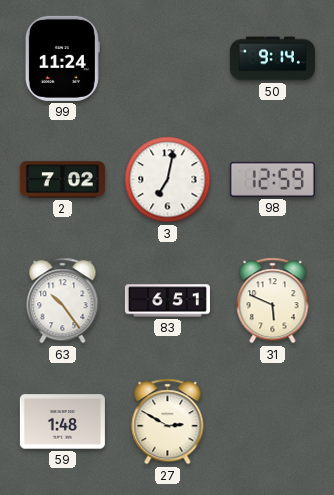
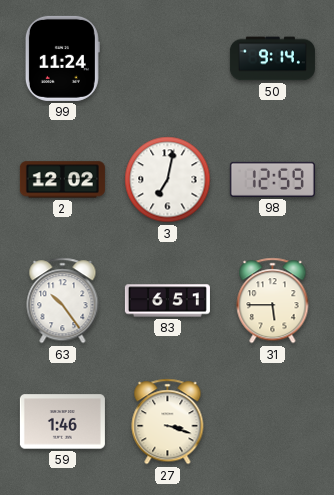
2: 7:02 -> 12:02
31: 5:49 -> 5:45
59: 1:48 -> 1:46
27: 2:50 -> 3:18
